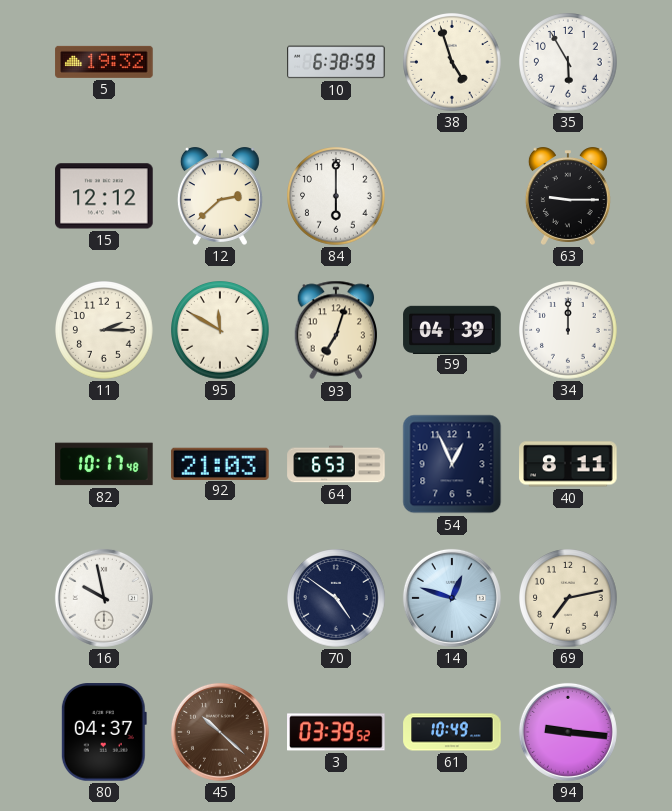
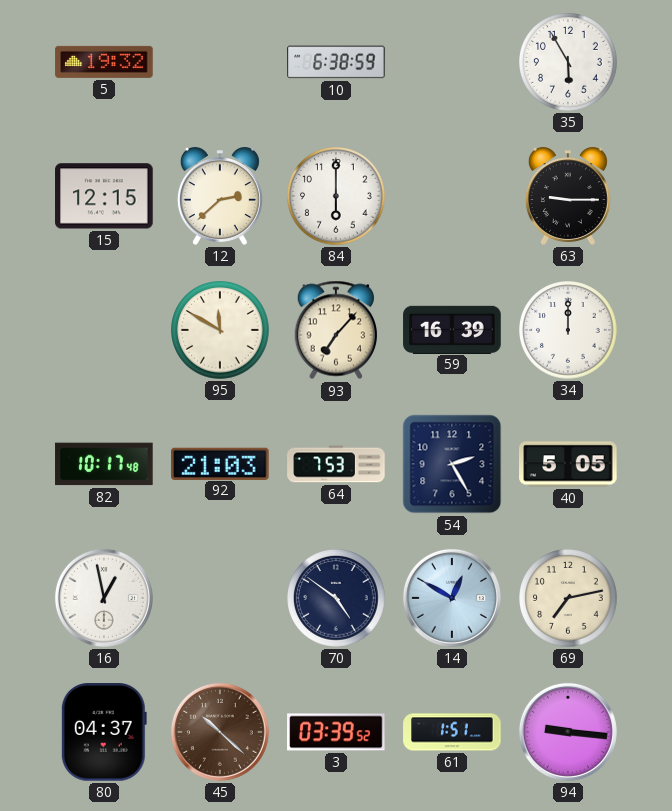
38: 4:57 -> none
15: 12:12 -> 12:15
11: 2:15 -> none
93: 7:03 -> 7:07
59: 04:39 -> 16:39
64: 6:53 -> 7:53
54: 12:56 -> 2:25
40: 8:11 -> 5:05
16: 9:58 -> 12:58
14: 12:48 -> 12:50
61: 10:49 -> 1:51
